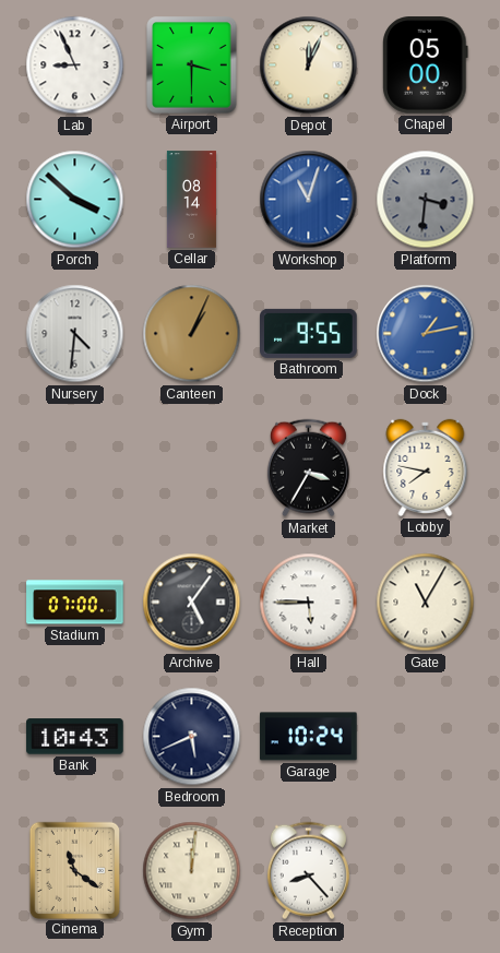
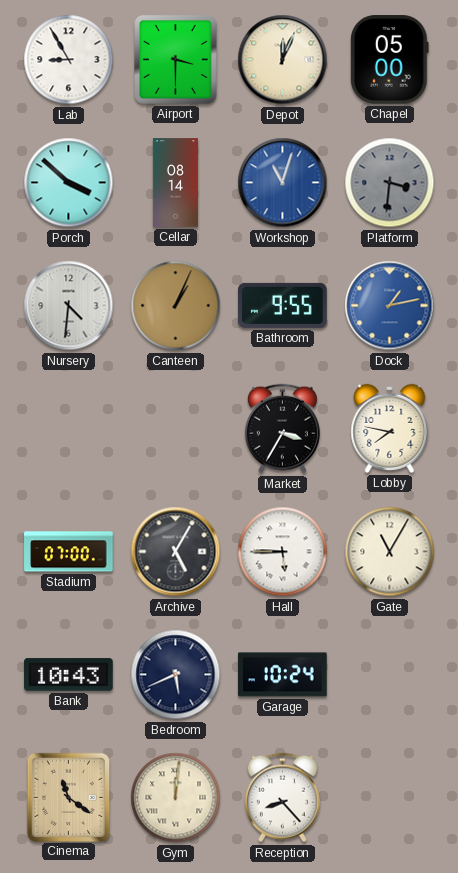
Lab: 8:56 -> 8:55
Archive: 5:06 -> 5:05
